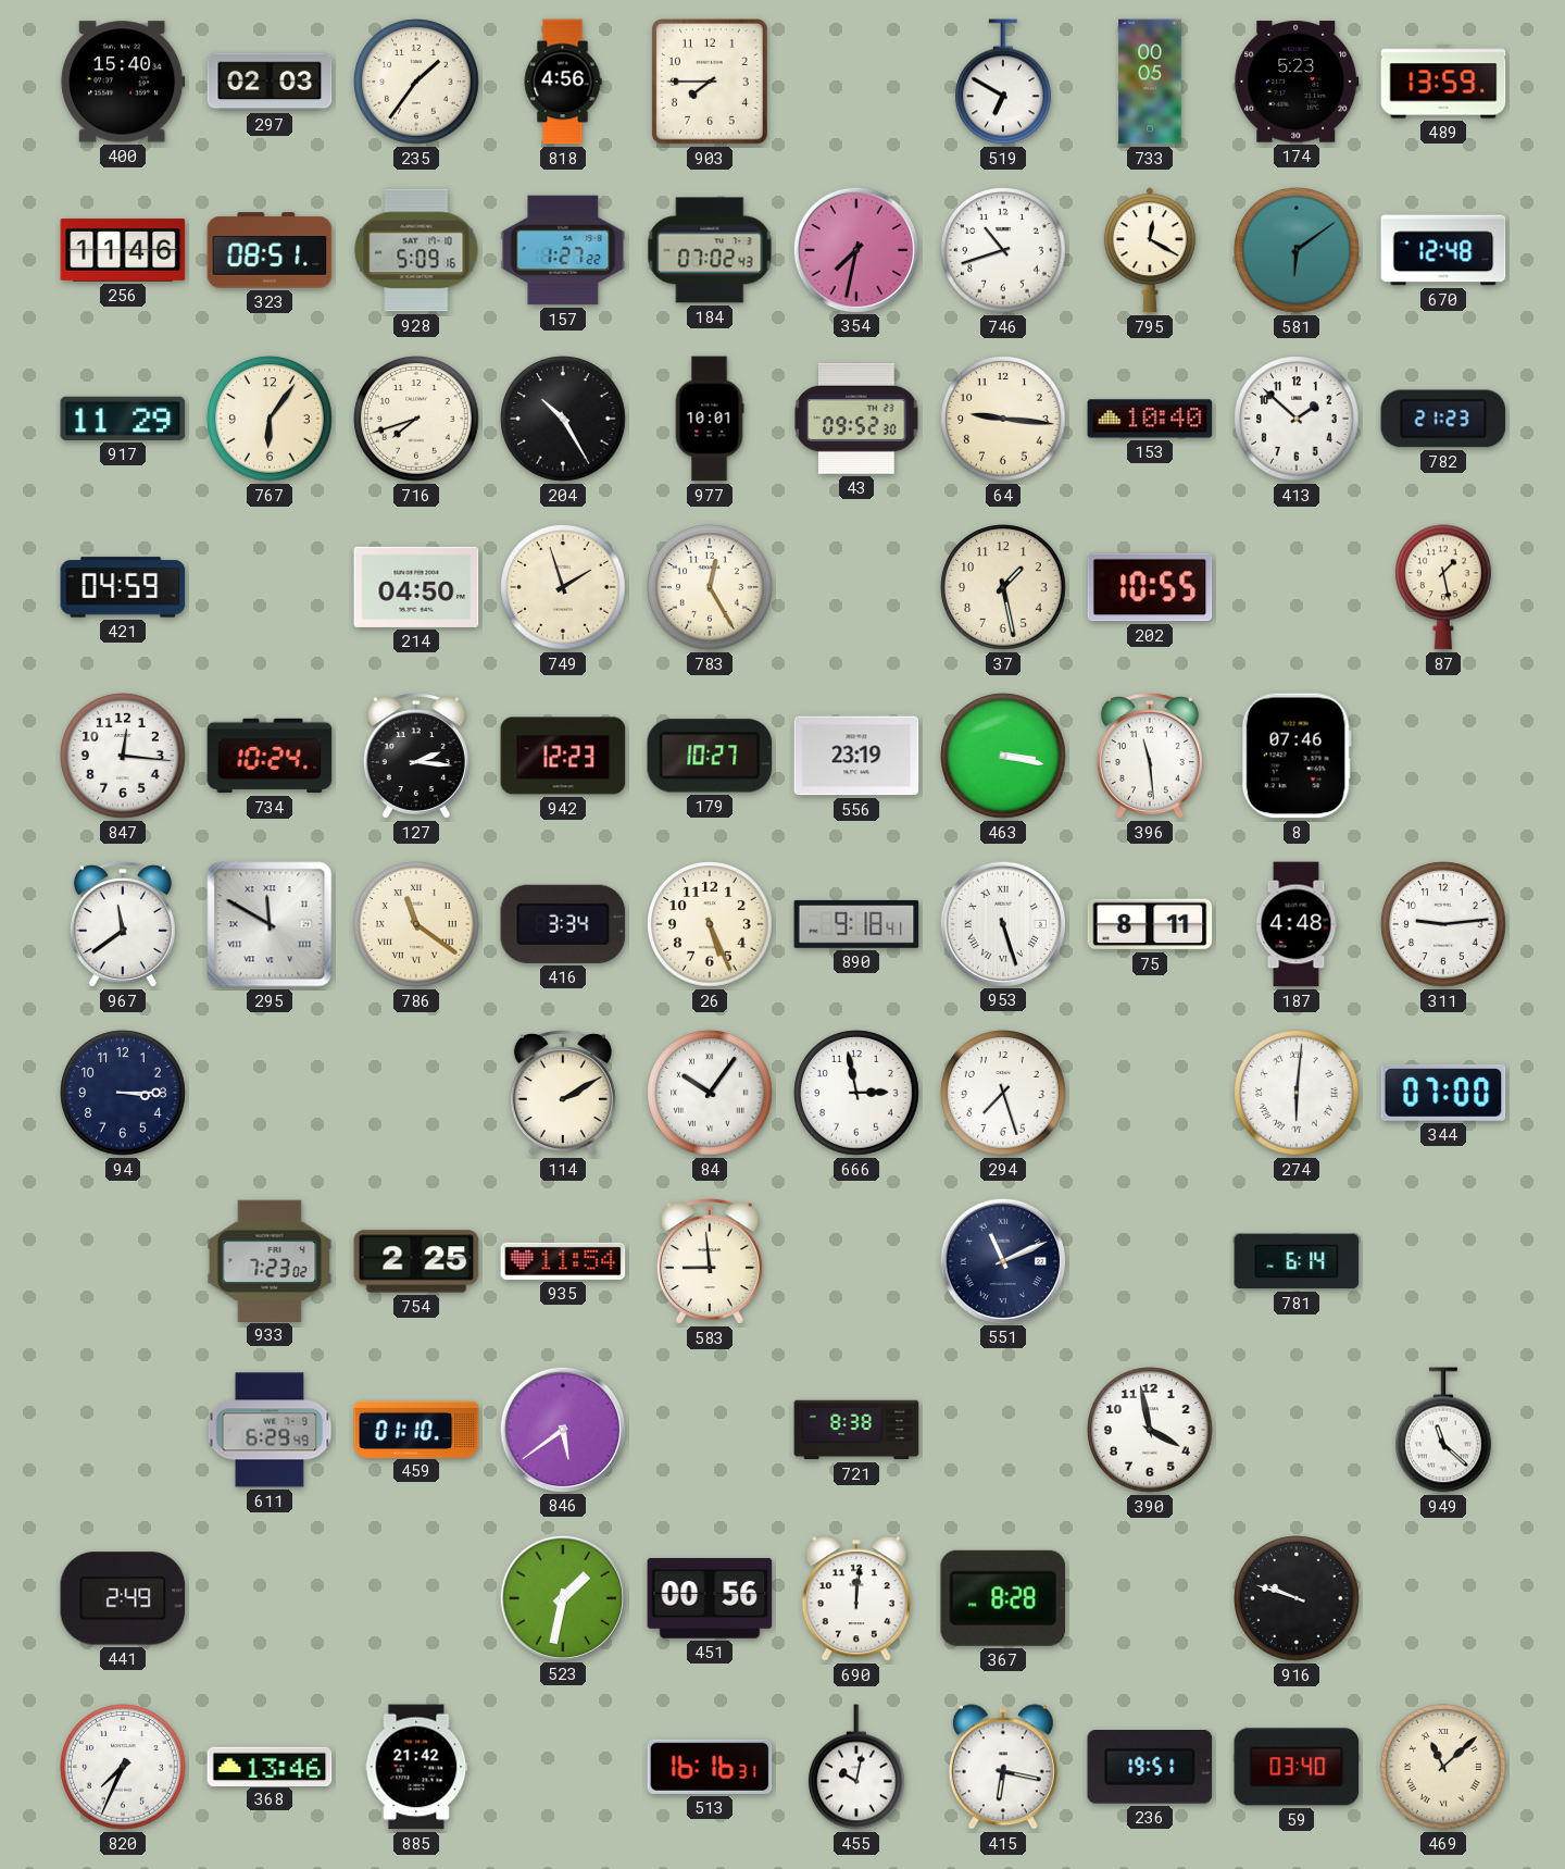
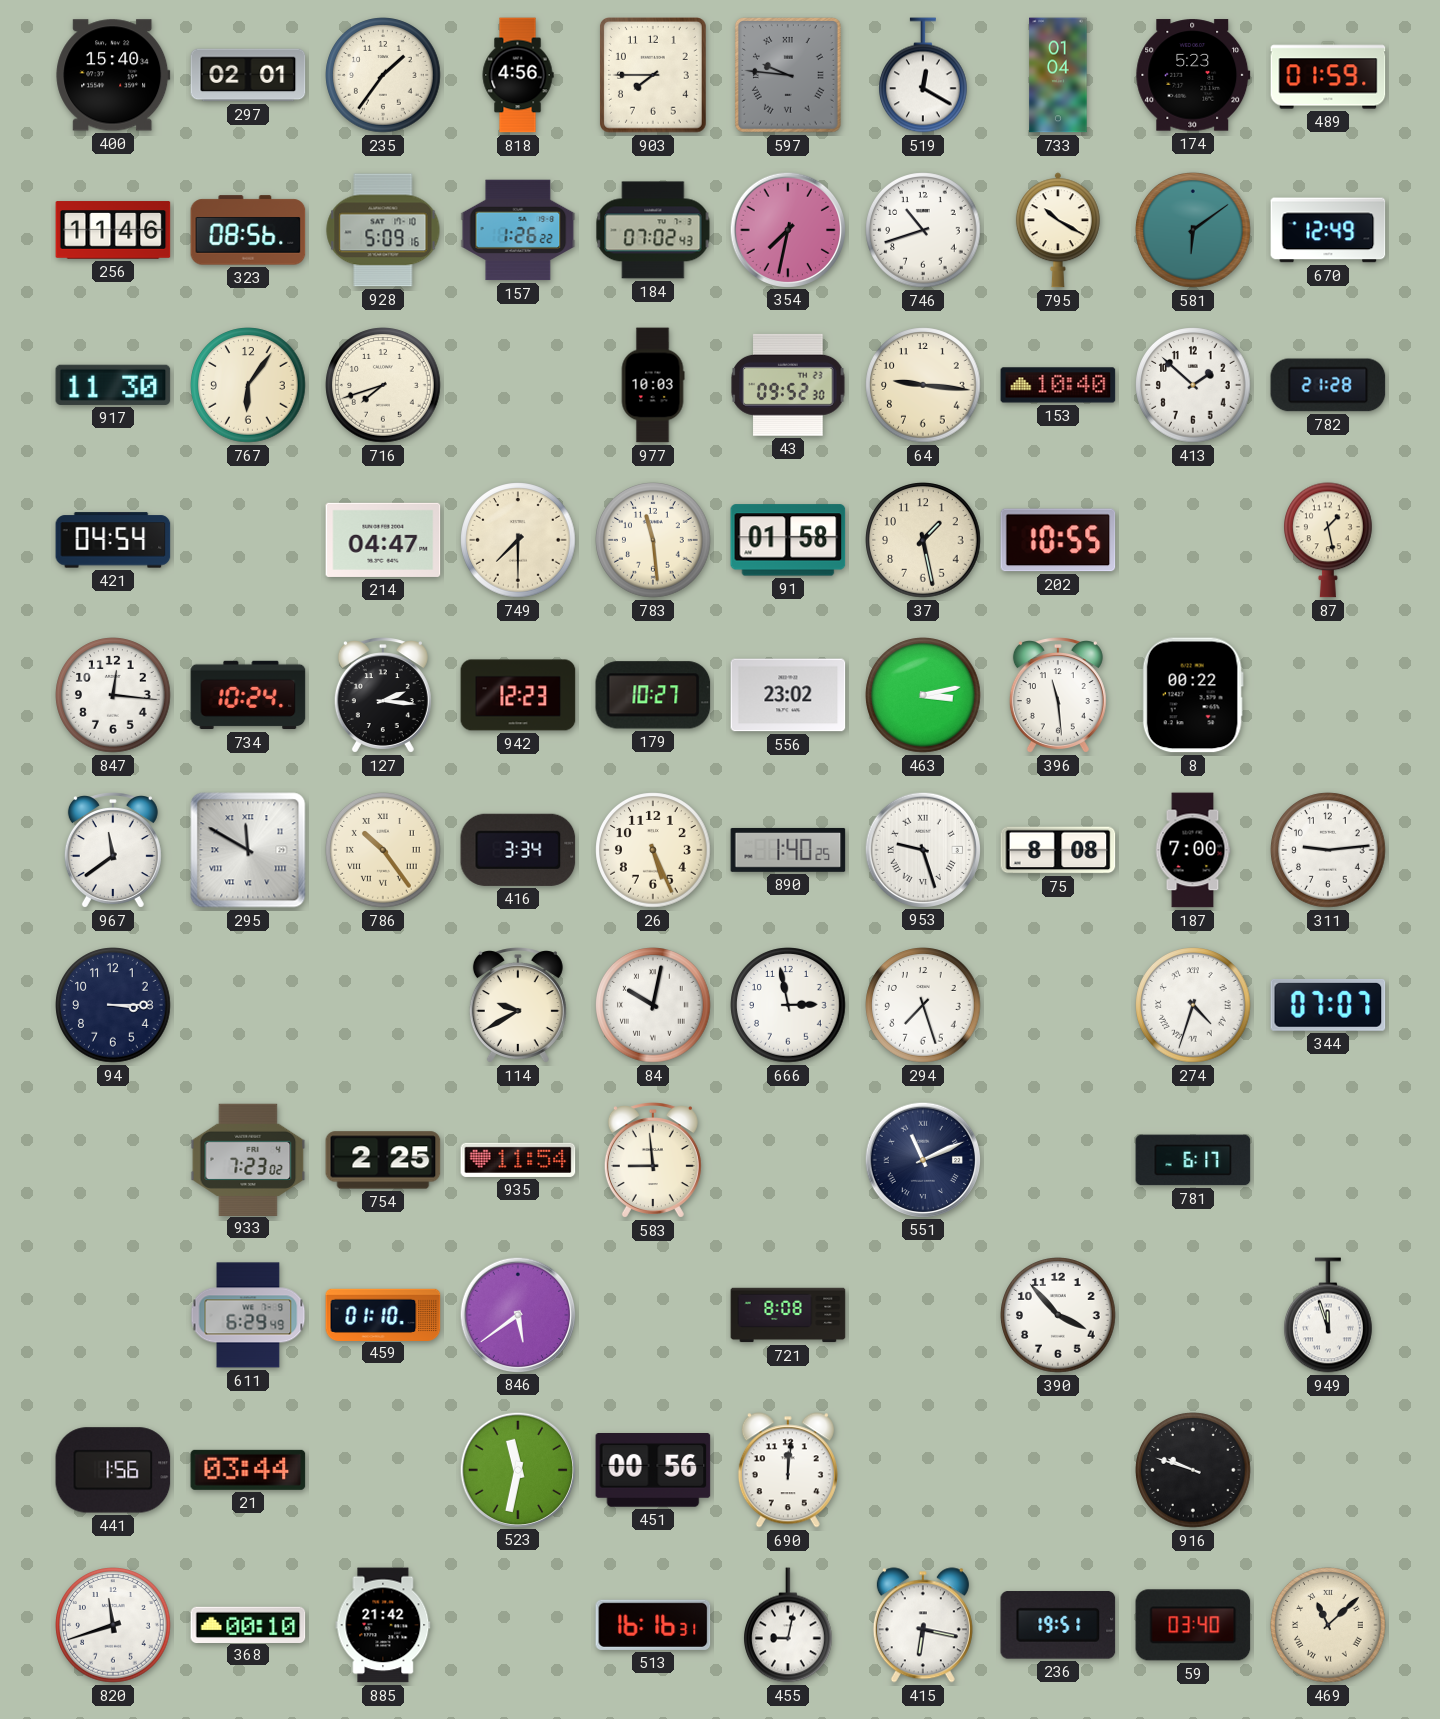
297: 02:03 -> 02:01
597: none -> 9:46
519: 6:50 -> 12:20
733: 00:05 -> 01:04
489: 13:59 -> 01:59
323: 08:51 -> 08:56
157: 1:27 -> 1:26
795: 12:20 -> 10:20
670: 12:48 -> 12:49
917: 11:29 -> 11:30
204: 10:25 -> none
977: 10:01 -> 10:03
782: 21:23 -> 21:28
421: 04:59 -> 04:54
214: 04:50 -> 04:47
749: 1:57 -> 7:30
783: 12:25 -> 11:29
91: none -> 01:58
556: 23:19 -> 23:02
463: 3:17 -> 3:13
8: 07:46 -> 00:22
786: 11:21 -> 10:24
890: 9:18 -> 1:40
953: 5:27 -> 9:27
75: 8:11 -> 8:08
187: 4:48 -> 7:00
114: 2:10 -> 9:40
84: 10:06 -> 10:02
274: 6:01 -> 4:33
344: 07:00 -> 07:07
781: 6:14 -> 6:17
721: 8:38 -> 8:08
390: 3:58 -> 3:53
949: 11:22 -> 11:57
441: 2:49 -> 1:56
21: none -> 03:44
523: 1:32 -> 11:32
367: 8:28 -> none
820: 7:34 -> 11:42
368: 13:46 -> 00:10
455: 10:02 -> 9:02
